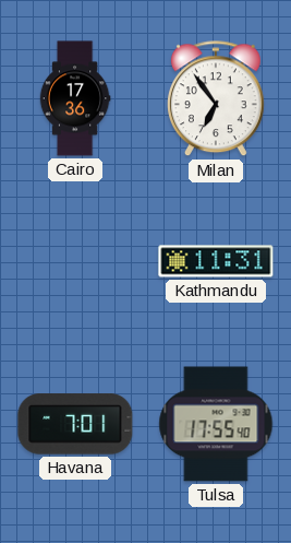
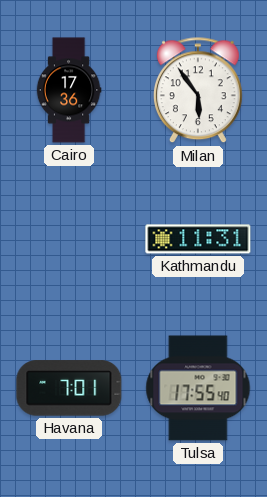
Milan: 6:54 -> 5:54
